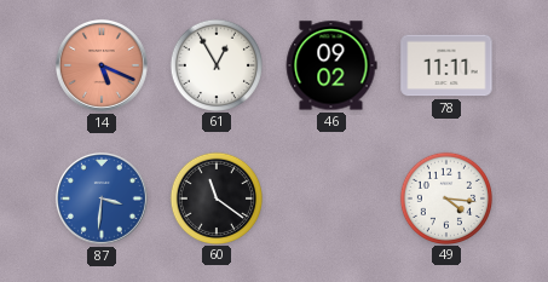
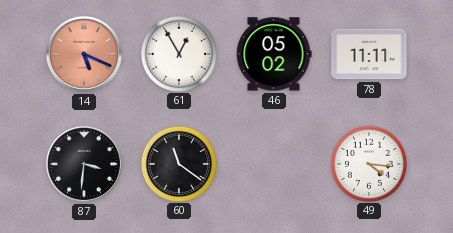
46: 09:02 -> 05:02
87 dial: blue -> black
